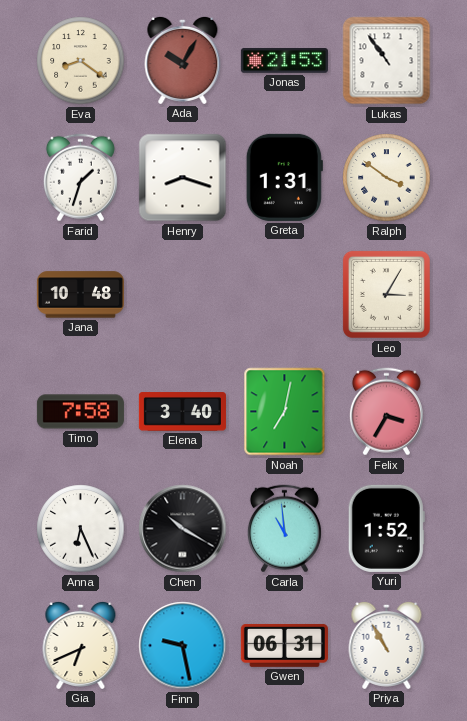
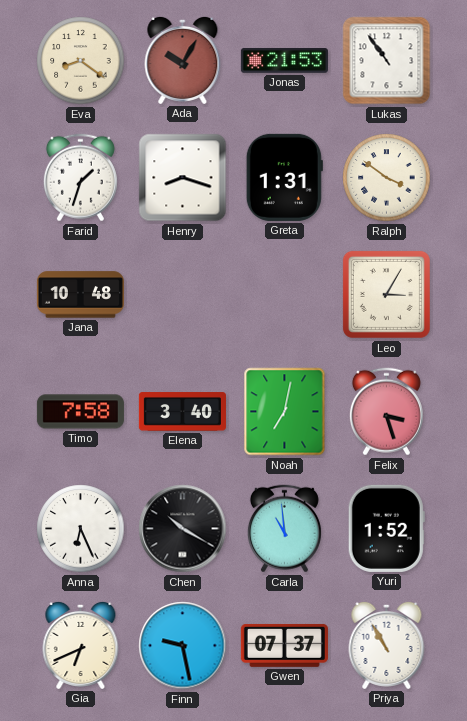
Felix: 3:35 -> 3:27
Gwen: 06:31 -> 07:37
